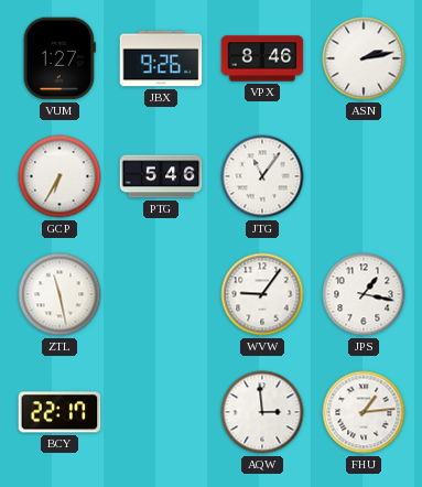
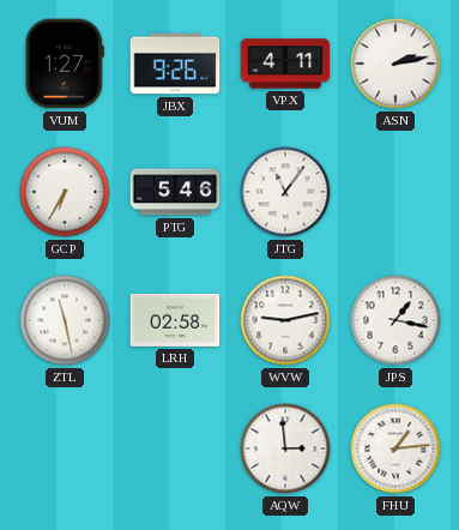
VPX: 8:46 -> 4:11
LRH: none -> 02:58
WVW: 9:06 -> 9:13
BCY: 22:17 -> none
